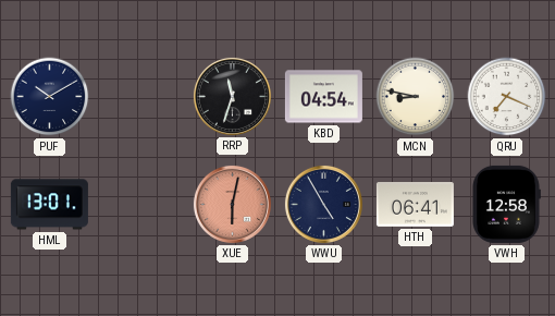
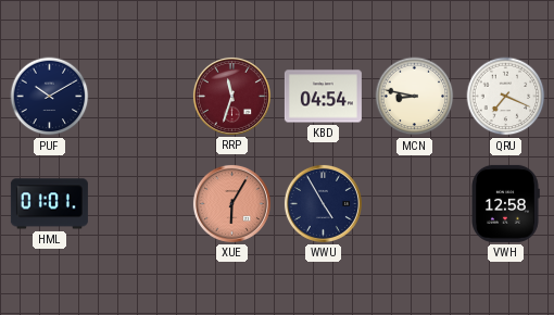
RRP dial: black -> burgundy
HML: 13:01 -> 01:01
XUE: 6:02 -> 6:05
HTH: 06:41 -> none
